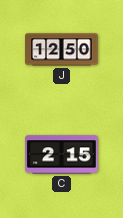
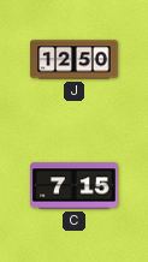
C: 2:15 -> 7:15
